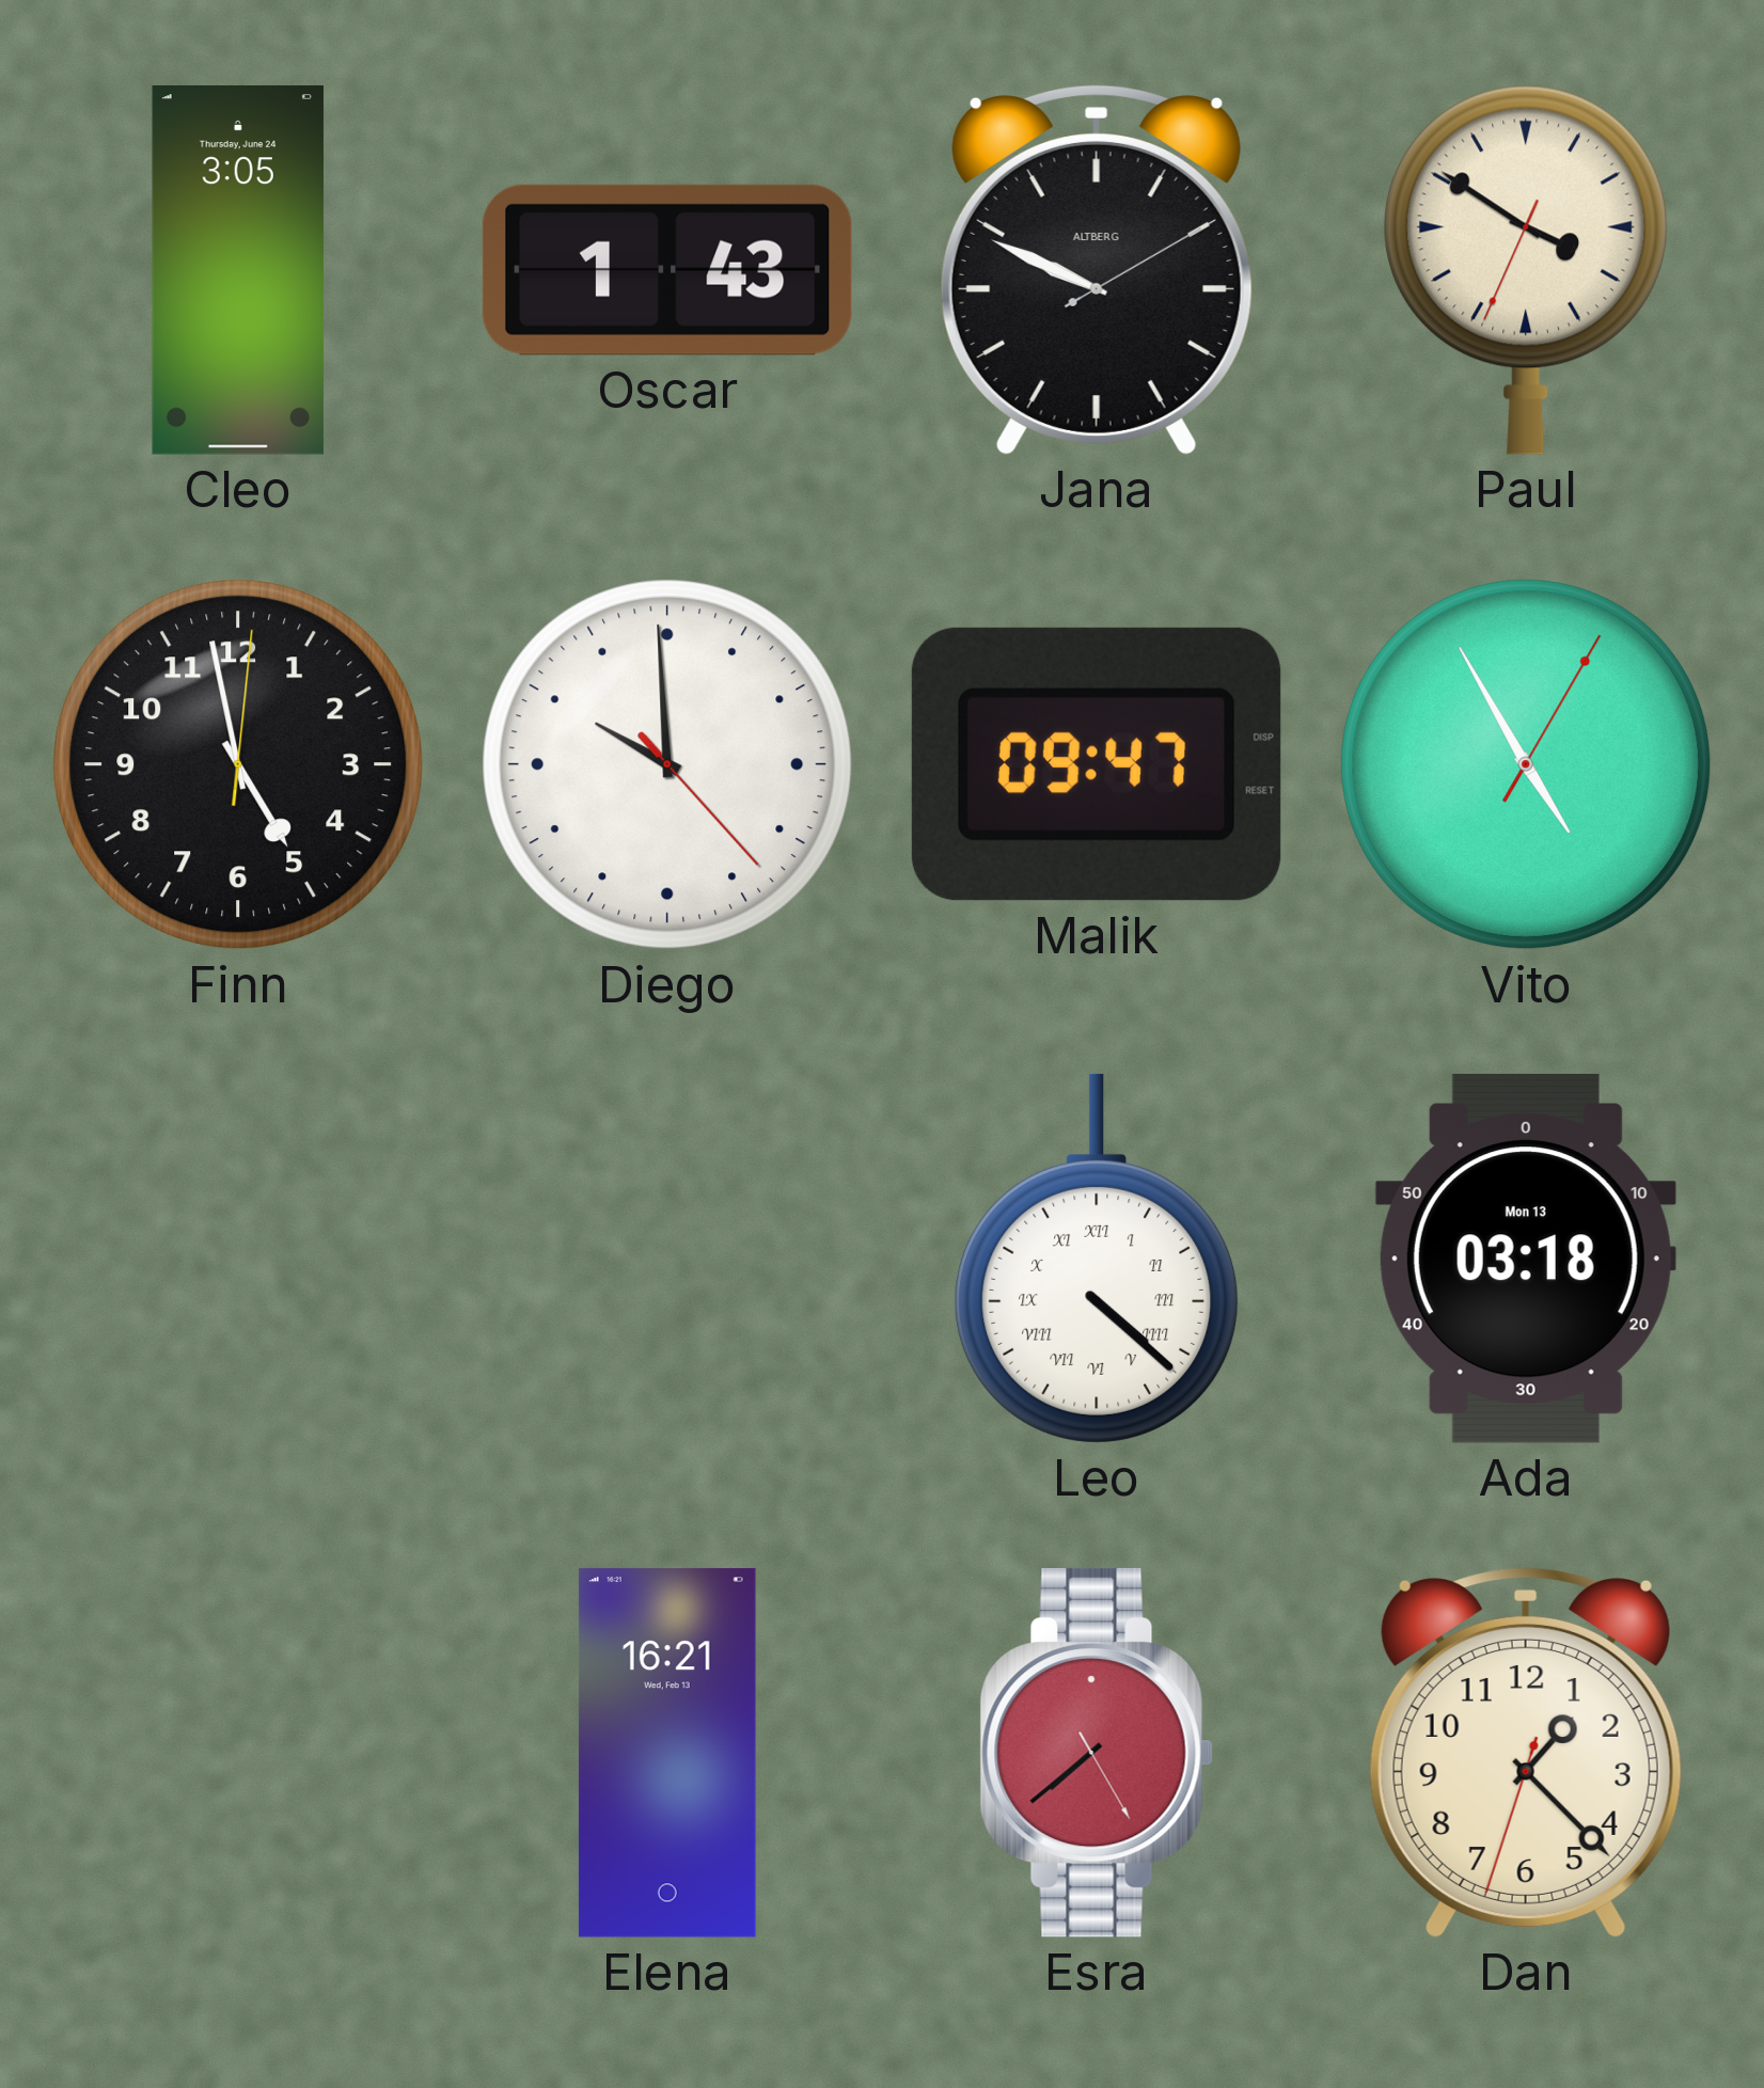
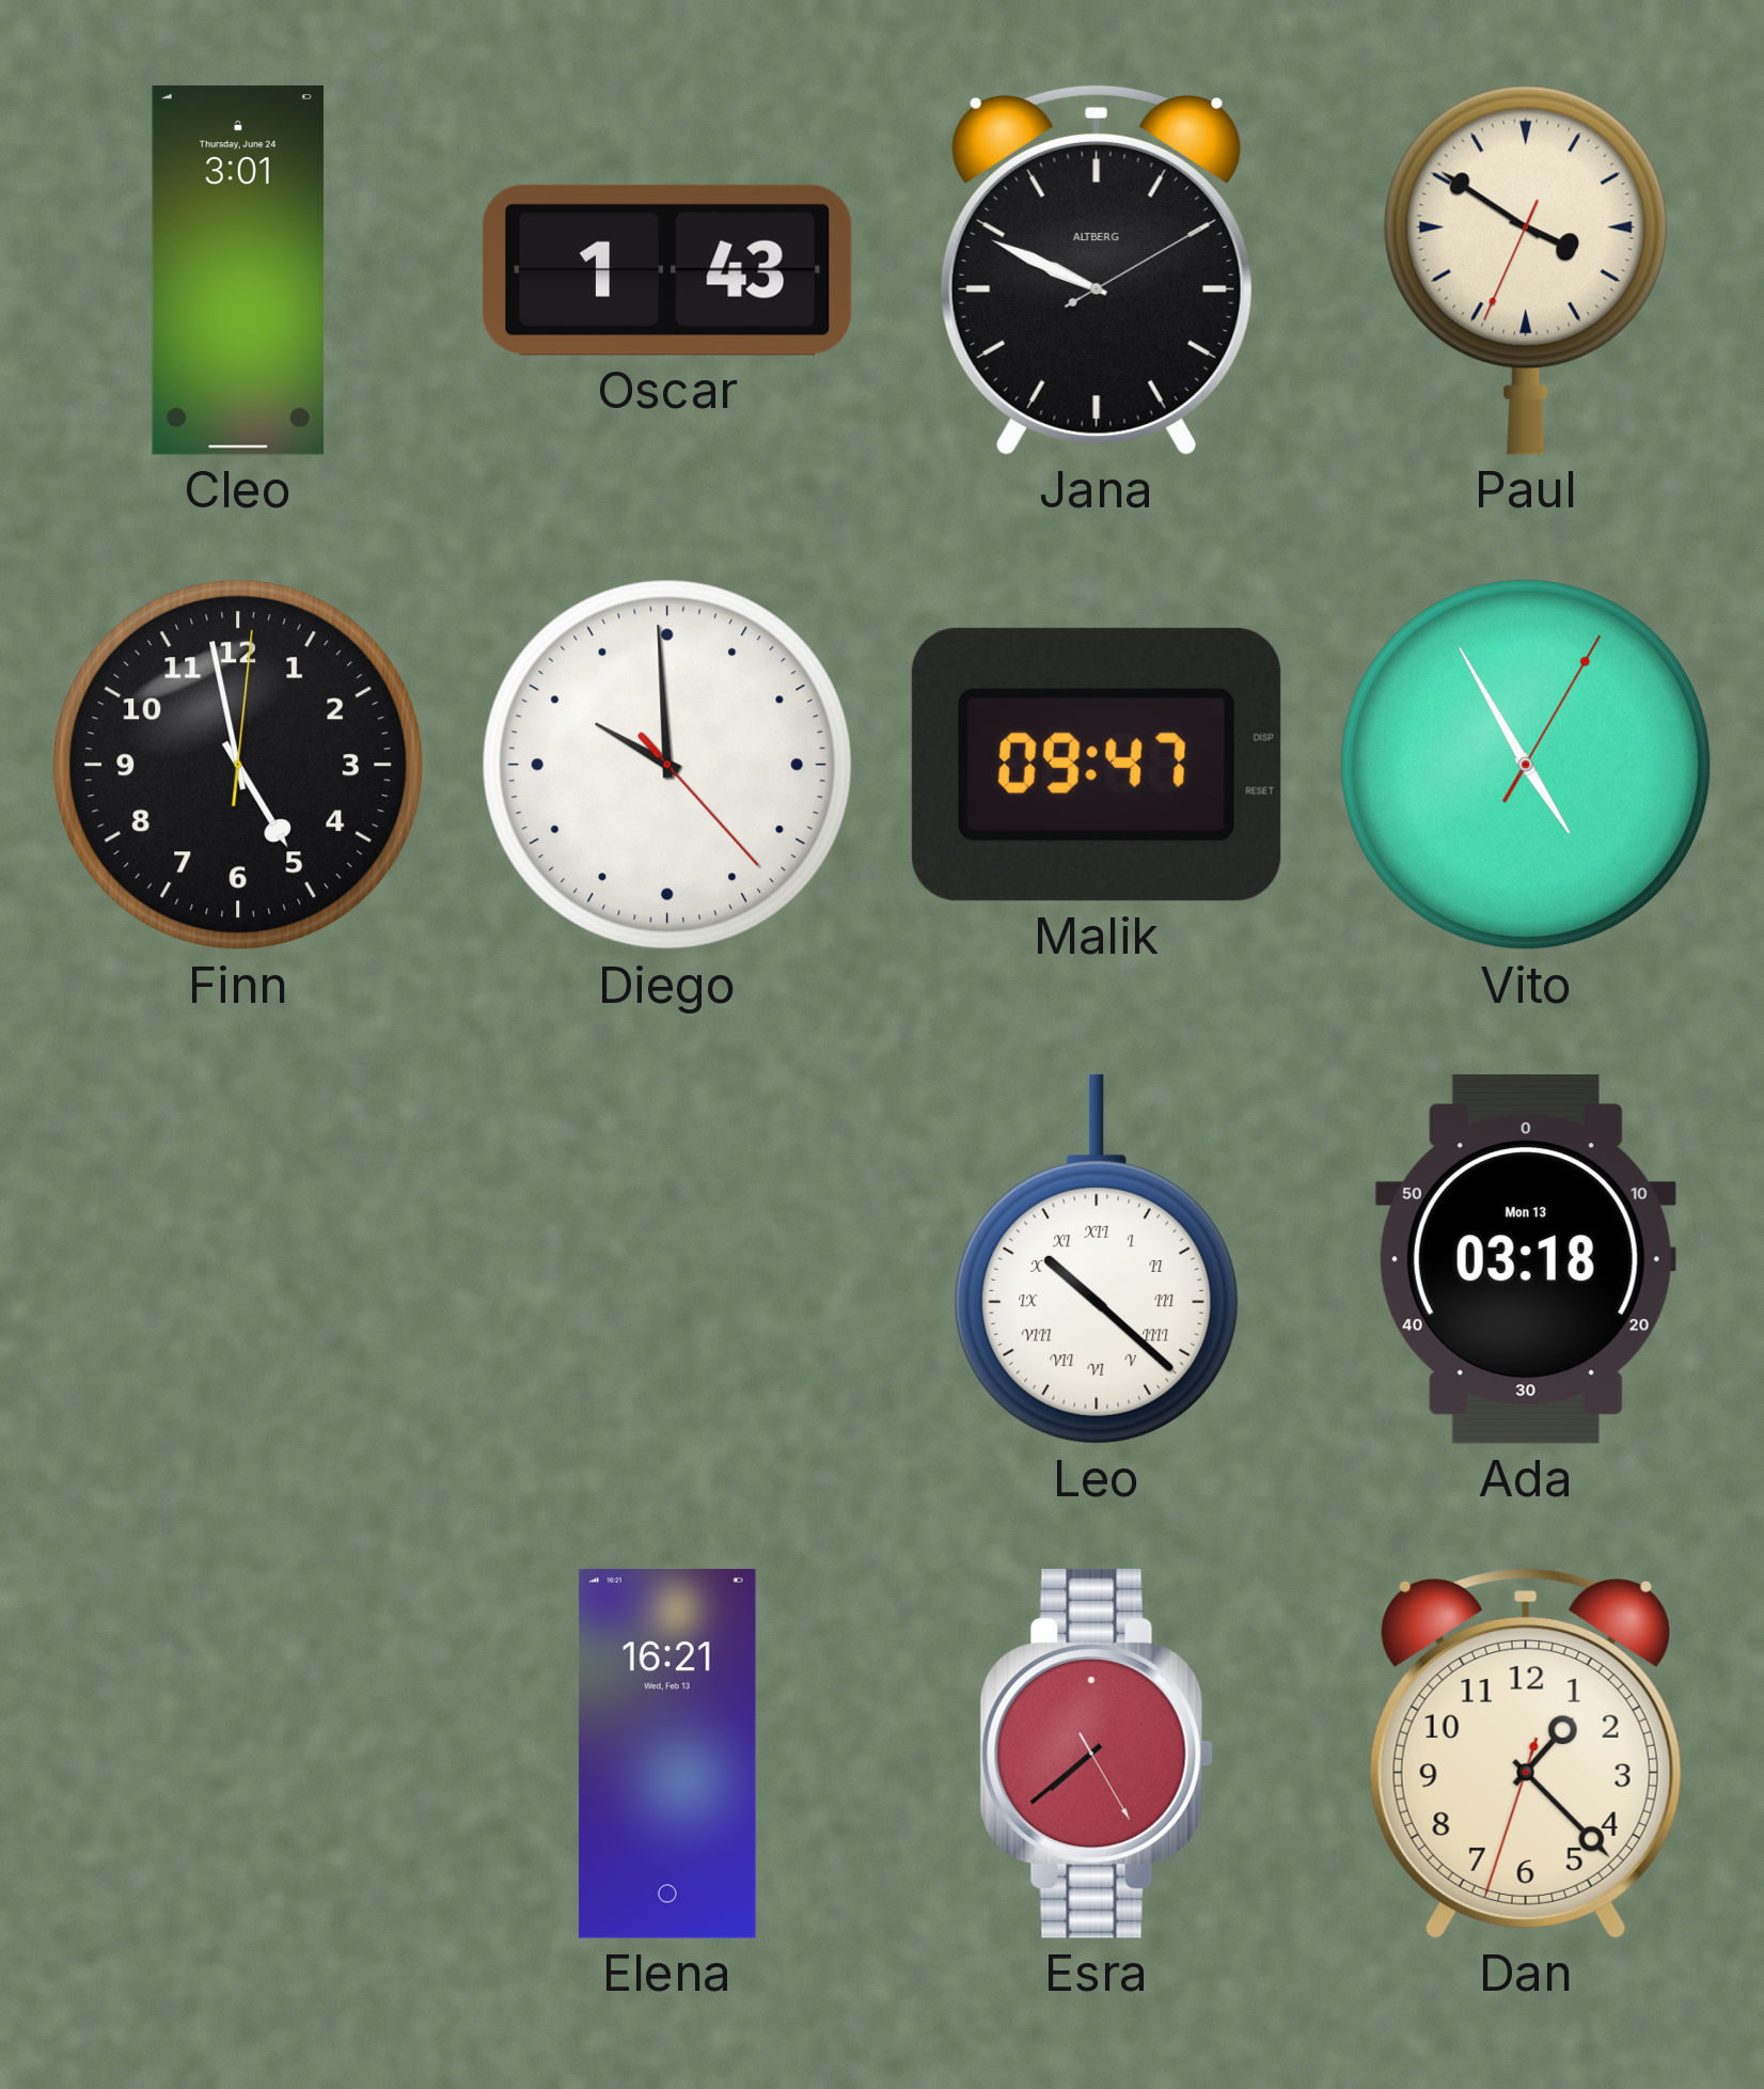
Cleo: 3:05 -> 3:01
Leo: 4:22 -> 10:22
